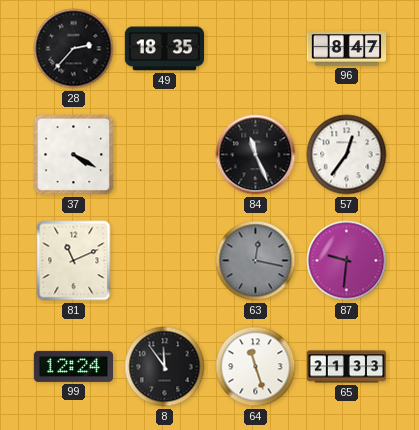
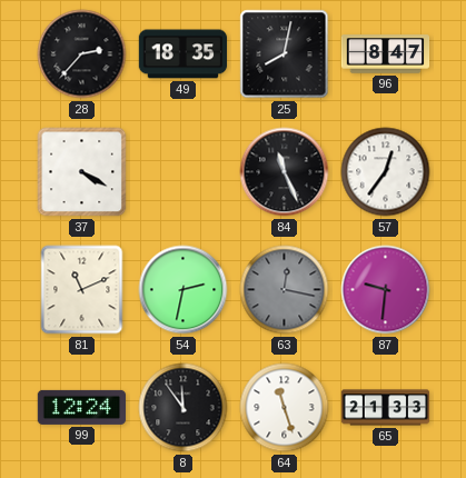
25: none -> 8:02
54: none -> 2:32
